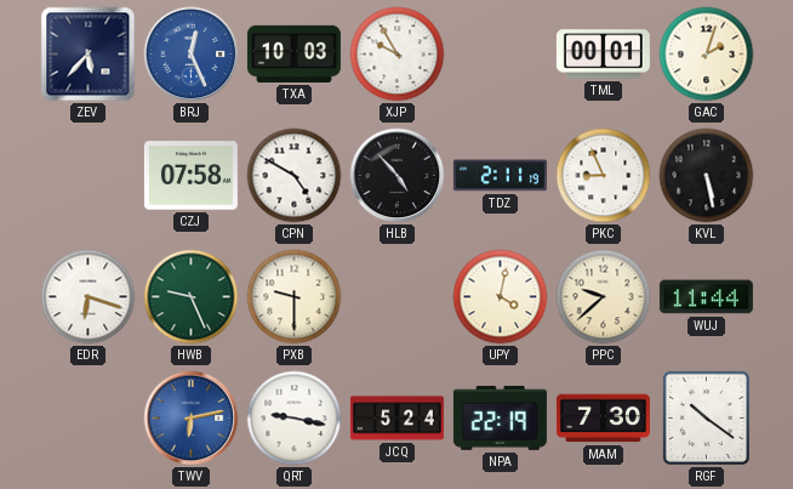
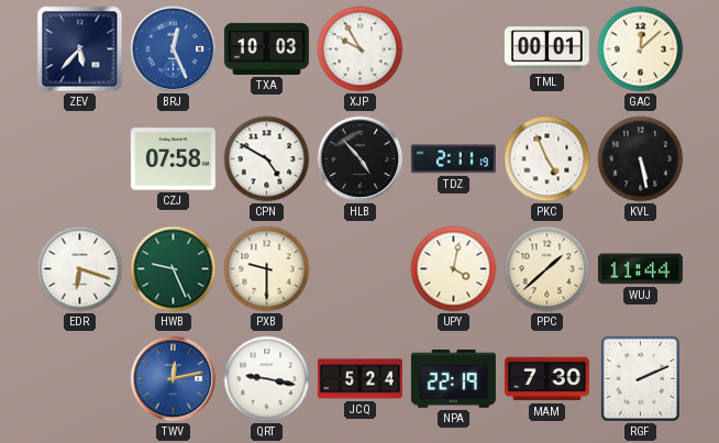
GAC: 2:03 -> 12:08
PKC: 8:56 -> 4:56
PPC: 9:38 -> 1:38
TWV: 6:13 -> 12:13
RGF: 10:21 -> 2:11
